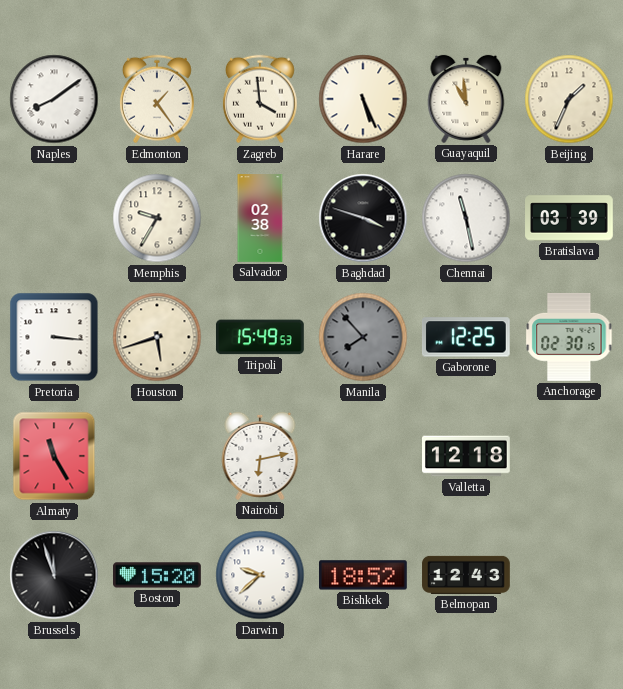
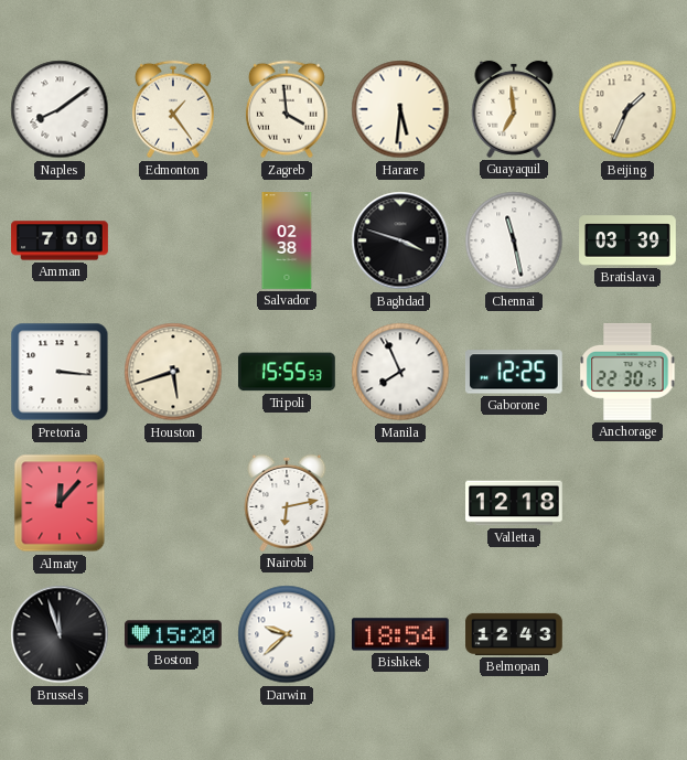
Harare: 5:26 -> 5:31
Guayaquil: 10:59 -> 6:59
Amman: none -> 7:00
Memphis: 9:35 -> none
Tripoli: 15:49 -> 15:55
Manila: 7:53 -> 7:56
Manila dial: grey -> white
Anchorage: 02:30 -> 22:30
Almaty: 11:25 -> 12:07
Bishkek: 18:52 -> 18:54
